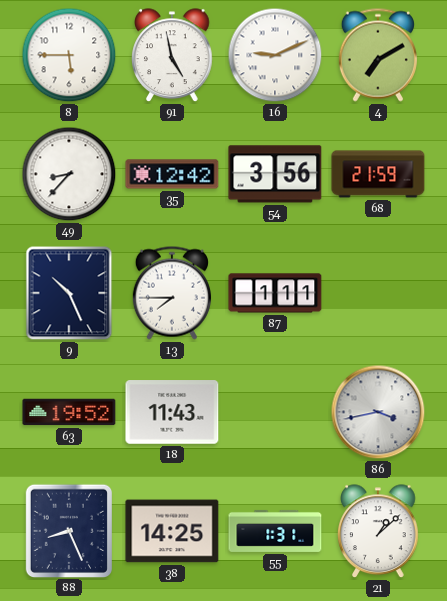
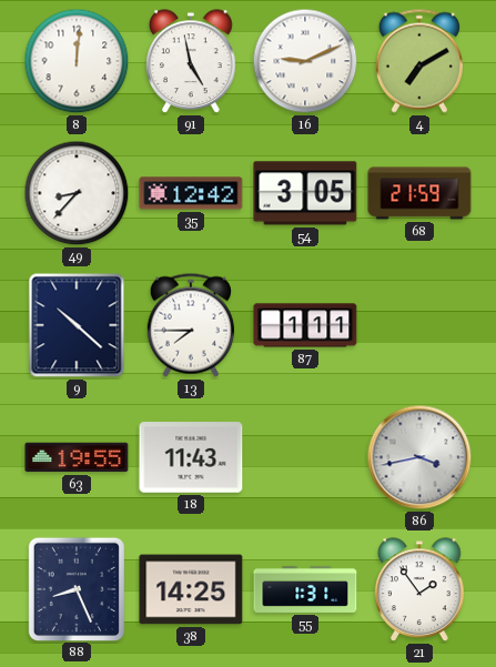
8: 5:45 -> 12:01
54: 3:56 -> 3:05
9: 10:26 -> 10:22
63: 19:52 -> 19:55
21: 1:08 -> 1:54
